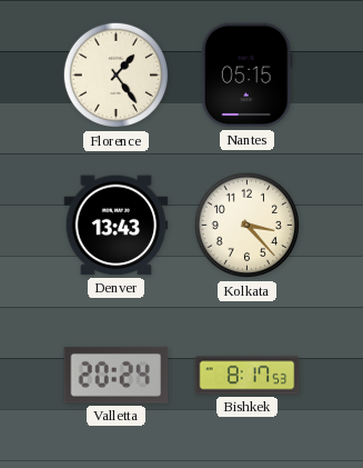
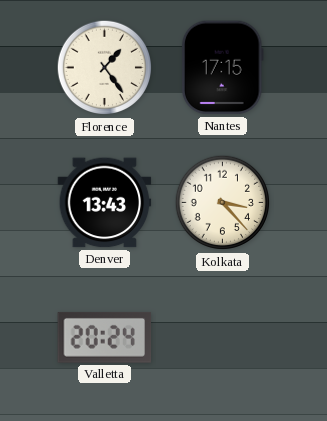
Nantes: 05:15 -> 17:15
Bishkek: 8:17 -> none
